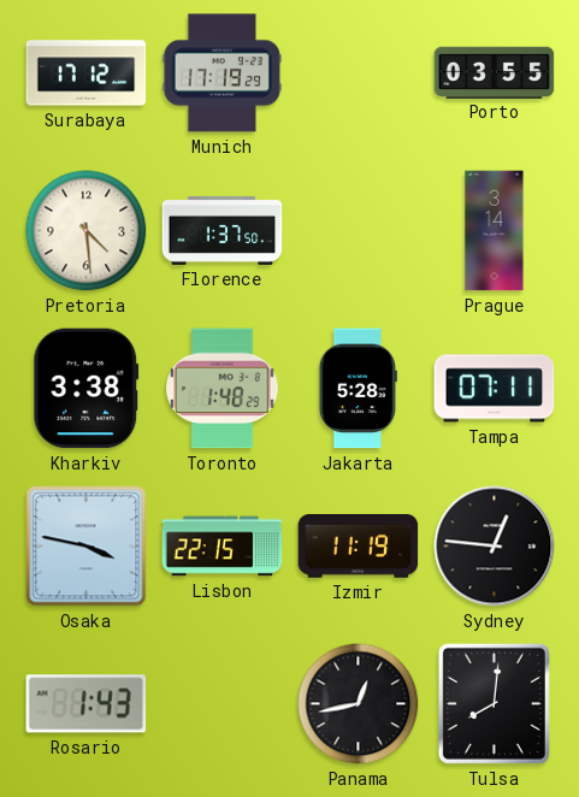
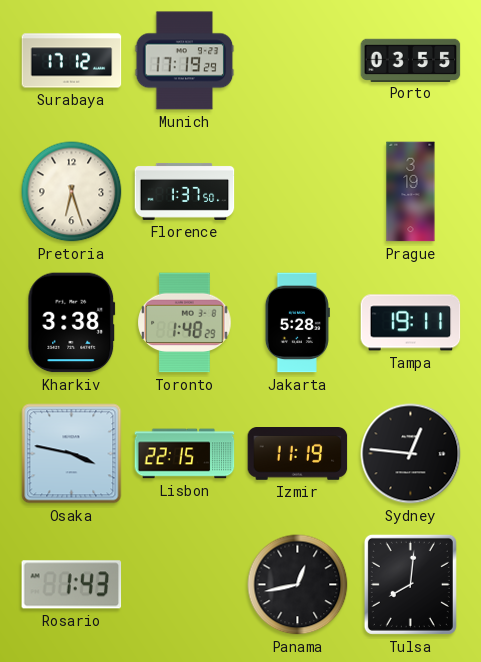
Pretoria: 4:29 -> 6:27
Prague: 3:14 -> 3:19
Tampa: 07:11 -> 19:11
